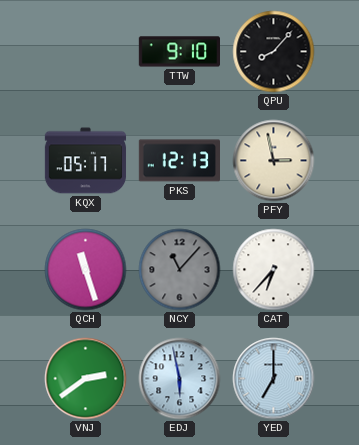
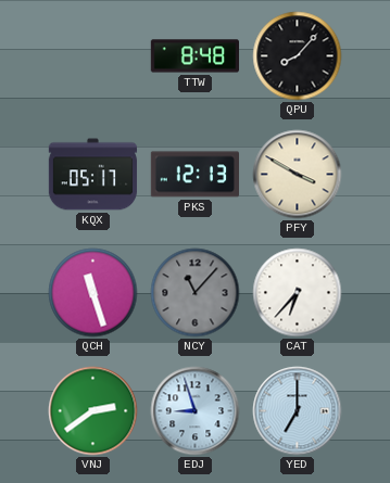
TTW: 9:10 -> 8:48
PFY: 2:58 -> 3:50
EDJ: 5:58 -> 8:57
